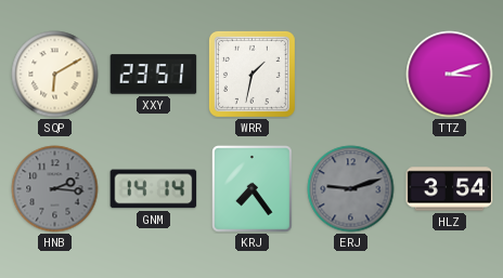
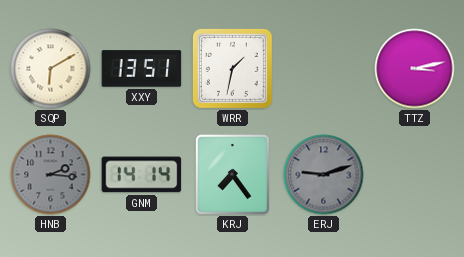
XXY: 23:51 -> 13:51
TTZ: 3:12 -> 3:13
HLZ: 3:54 -> none
